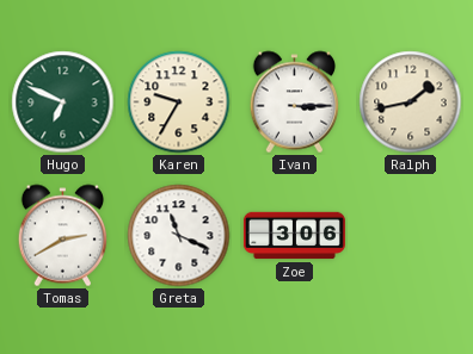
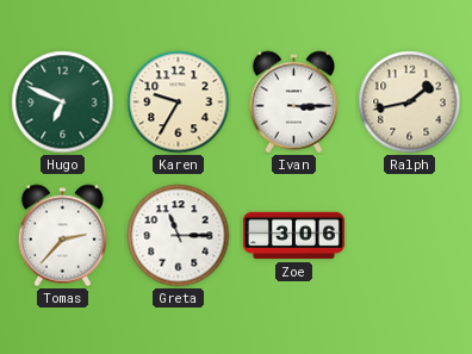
Tomas: 2:40 -> 2:37
Greta: 11:19 -> 11:15
